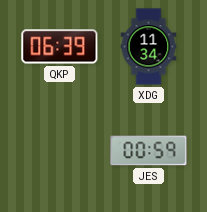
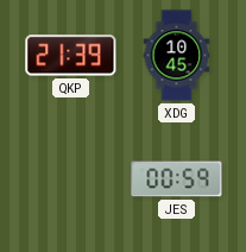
QKP: 06:39 -> 21:39
XDG: 11:34 -> 10:45
